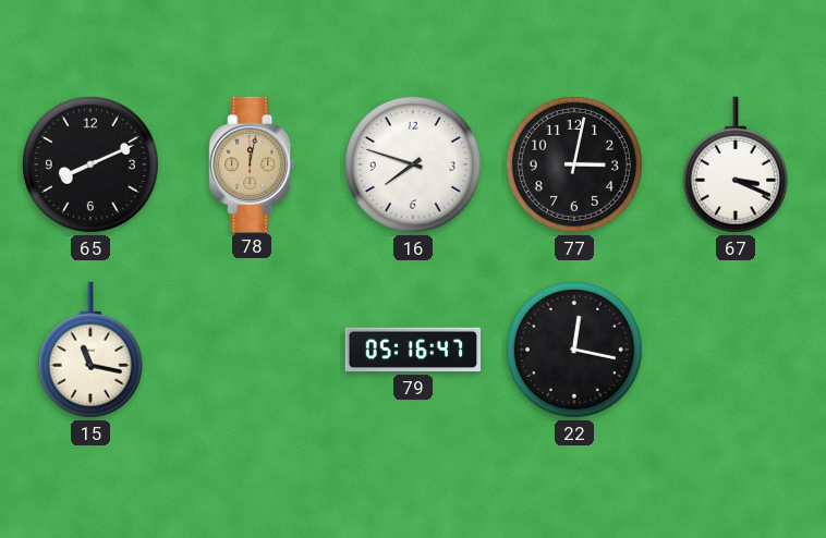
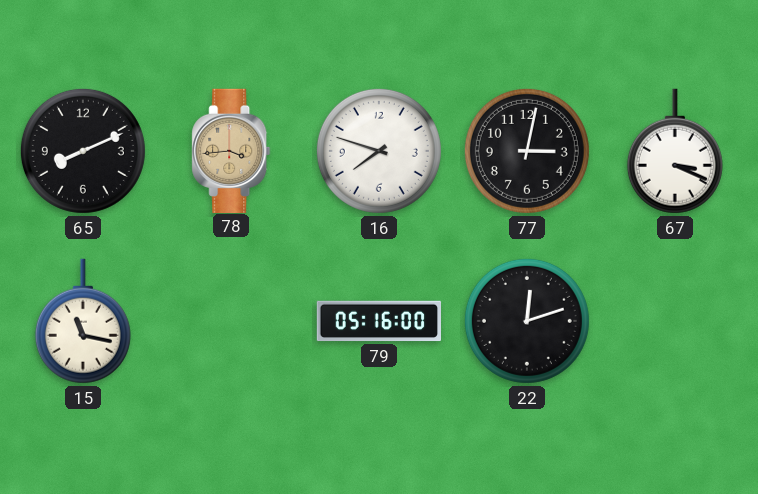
78: 12:02 -> 3:44
79: 05:16:47 -> 05:16:00
22: 12:17 -> 12:12
